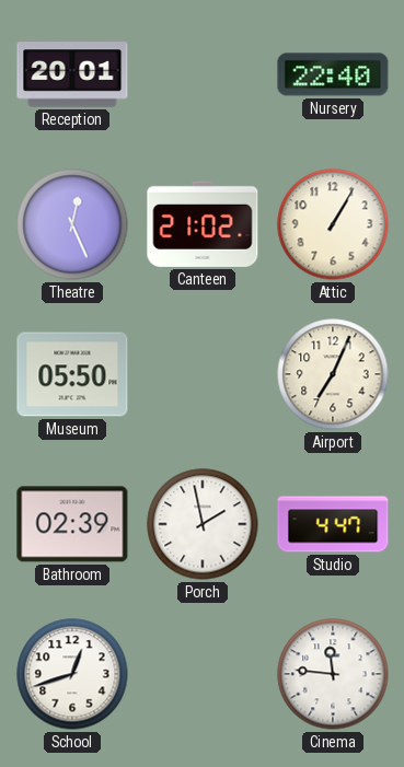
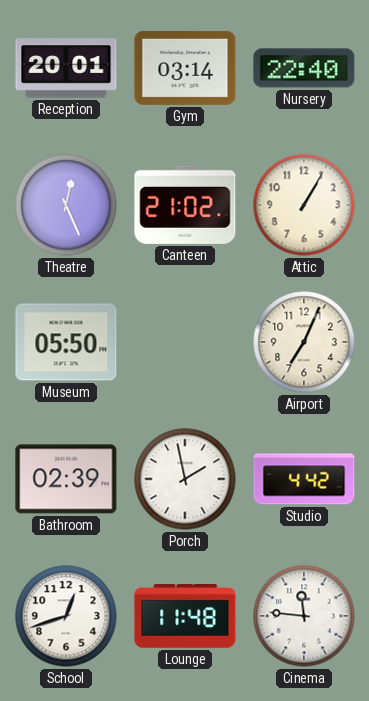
Gym: none -> 03:14
Studio: 4:47 -> 4:42
Lounge: none -> 11:48
